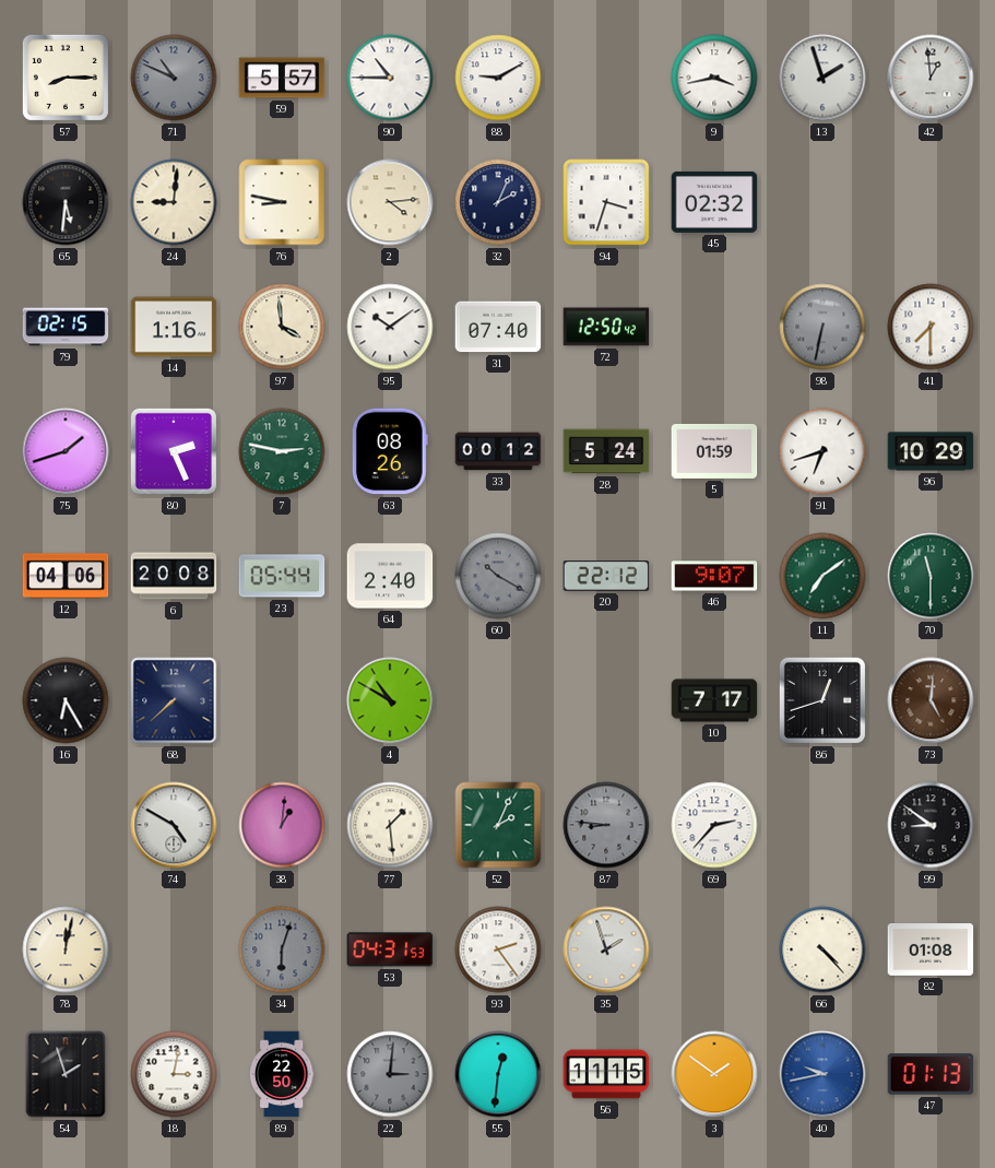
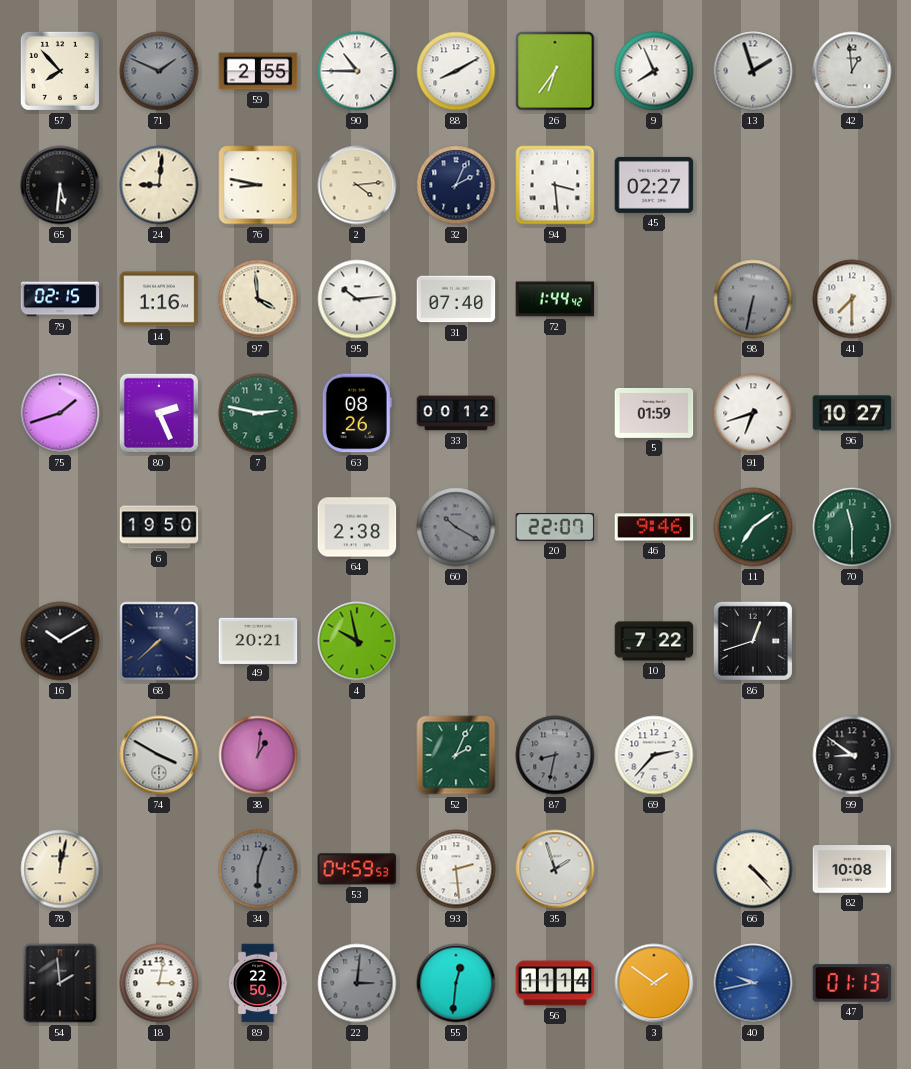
57: 8:15 -> 7:53
71: 10:49 -> 1:49
59: 5:57 -> 2:55
88: 9:10 -> 8:10
26: none -> 6:36
9: 3:43 -> 7:56
94: 3:33 -> 3:29
45: 02:32 -> 02:27
95: 10:09 -> 10:14
72: 12:50 -> 1:44
28: 5:24 -> none
96: 10:29 -> 10:27
12: 04:06 -> none
6: 20:08 -> 19:50
23: 05:44 -> none
64: 2:40 -> 2:38
20: 22:12 -> 22:07
46: 9:07 -> 9:46
16: 6:25 -> 10:10
49: none -> 20:21
4: 10:50 -> 9:58
10: 7:17 -> 7:22
73: 5:01 -> none
74: 4:50 -> 3:50
77: 1:29 -> none
87: 8:46 -> 8:32
53: 04:31 -> 04:59
93: 2:24 -> 2:29
82: 01:08 -> 10:08
54: 1:57 -> 1:59
56: 11:15 -> 11:14
